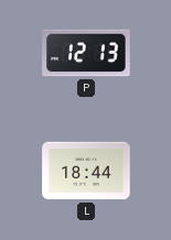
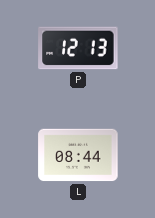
L: 18:44 -> 08:44
